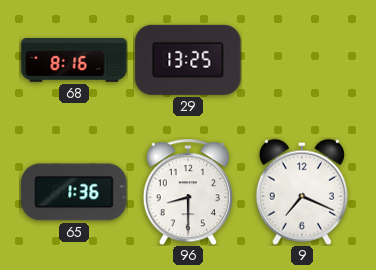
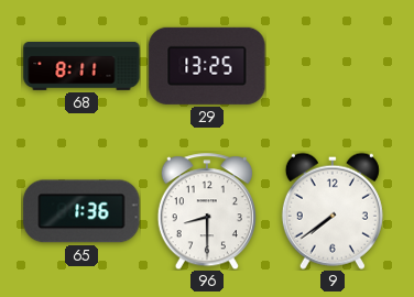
68: 8:16 -> 8:11
9: 7:19 -> 7:39
